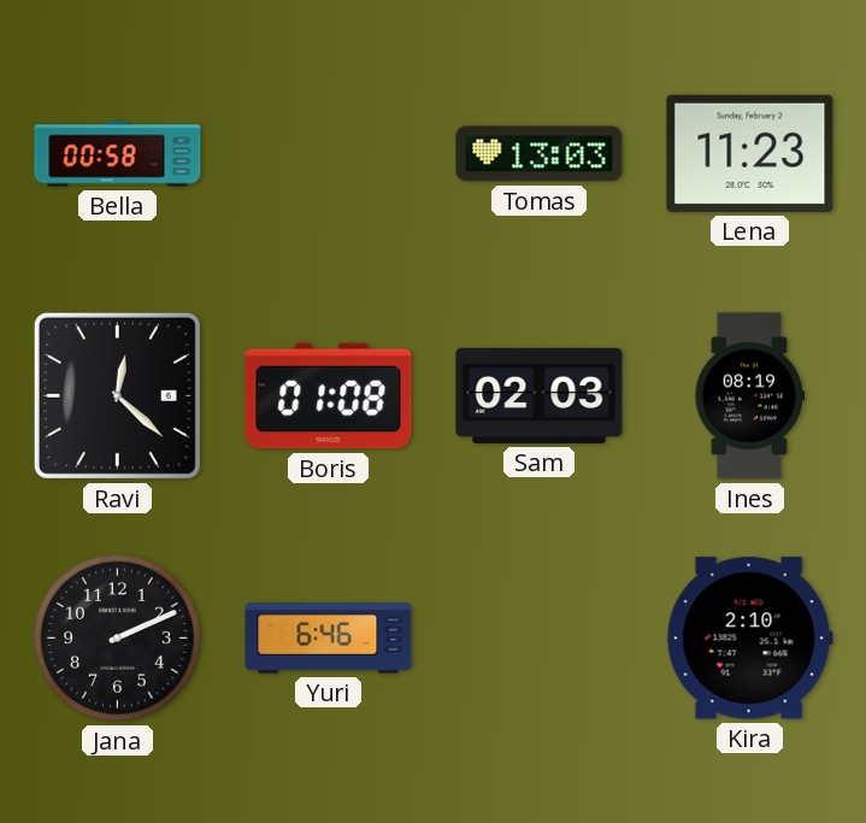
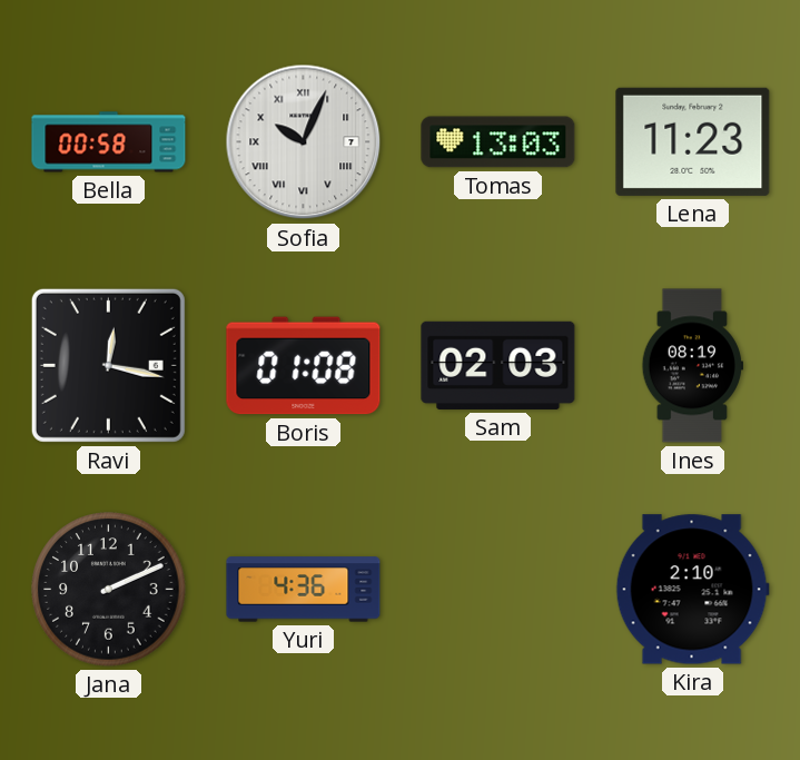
Sofia: none -> 10:04
Ravi: 12:22 -> 12:17
Yuri: 6:46 -> 4:36
